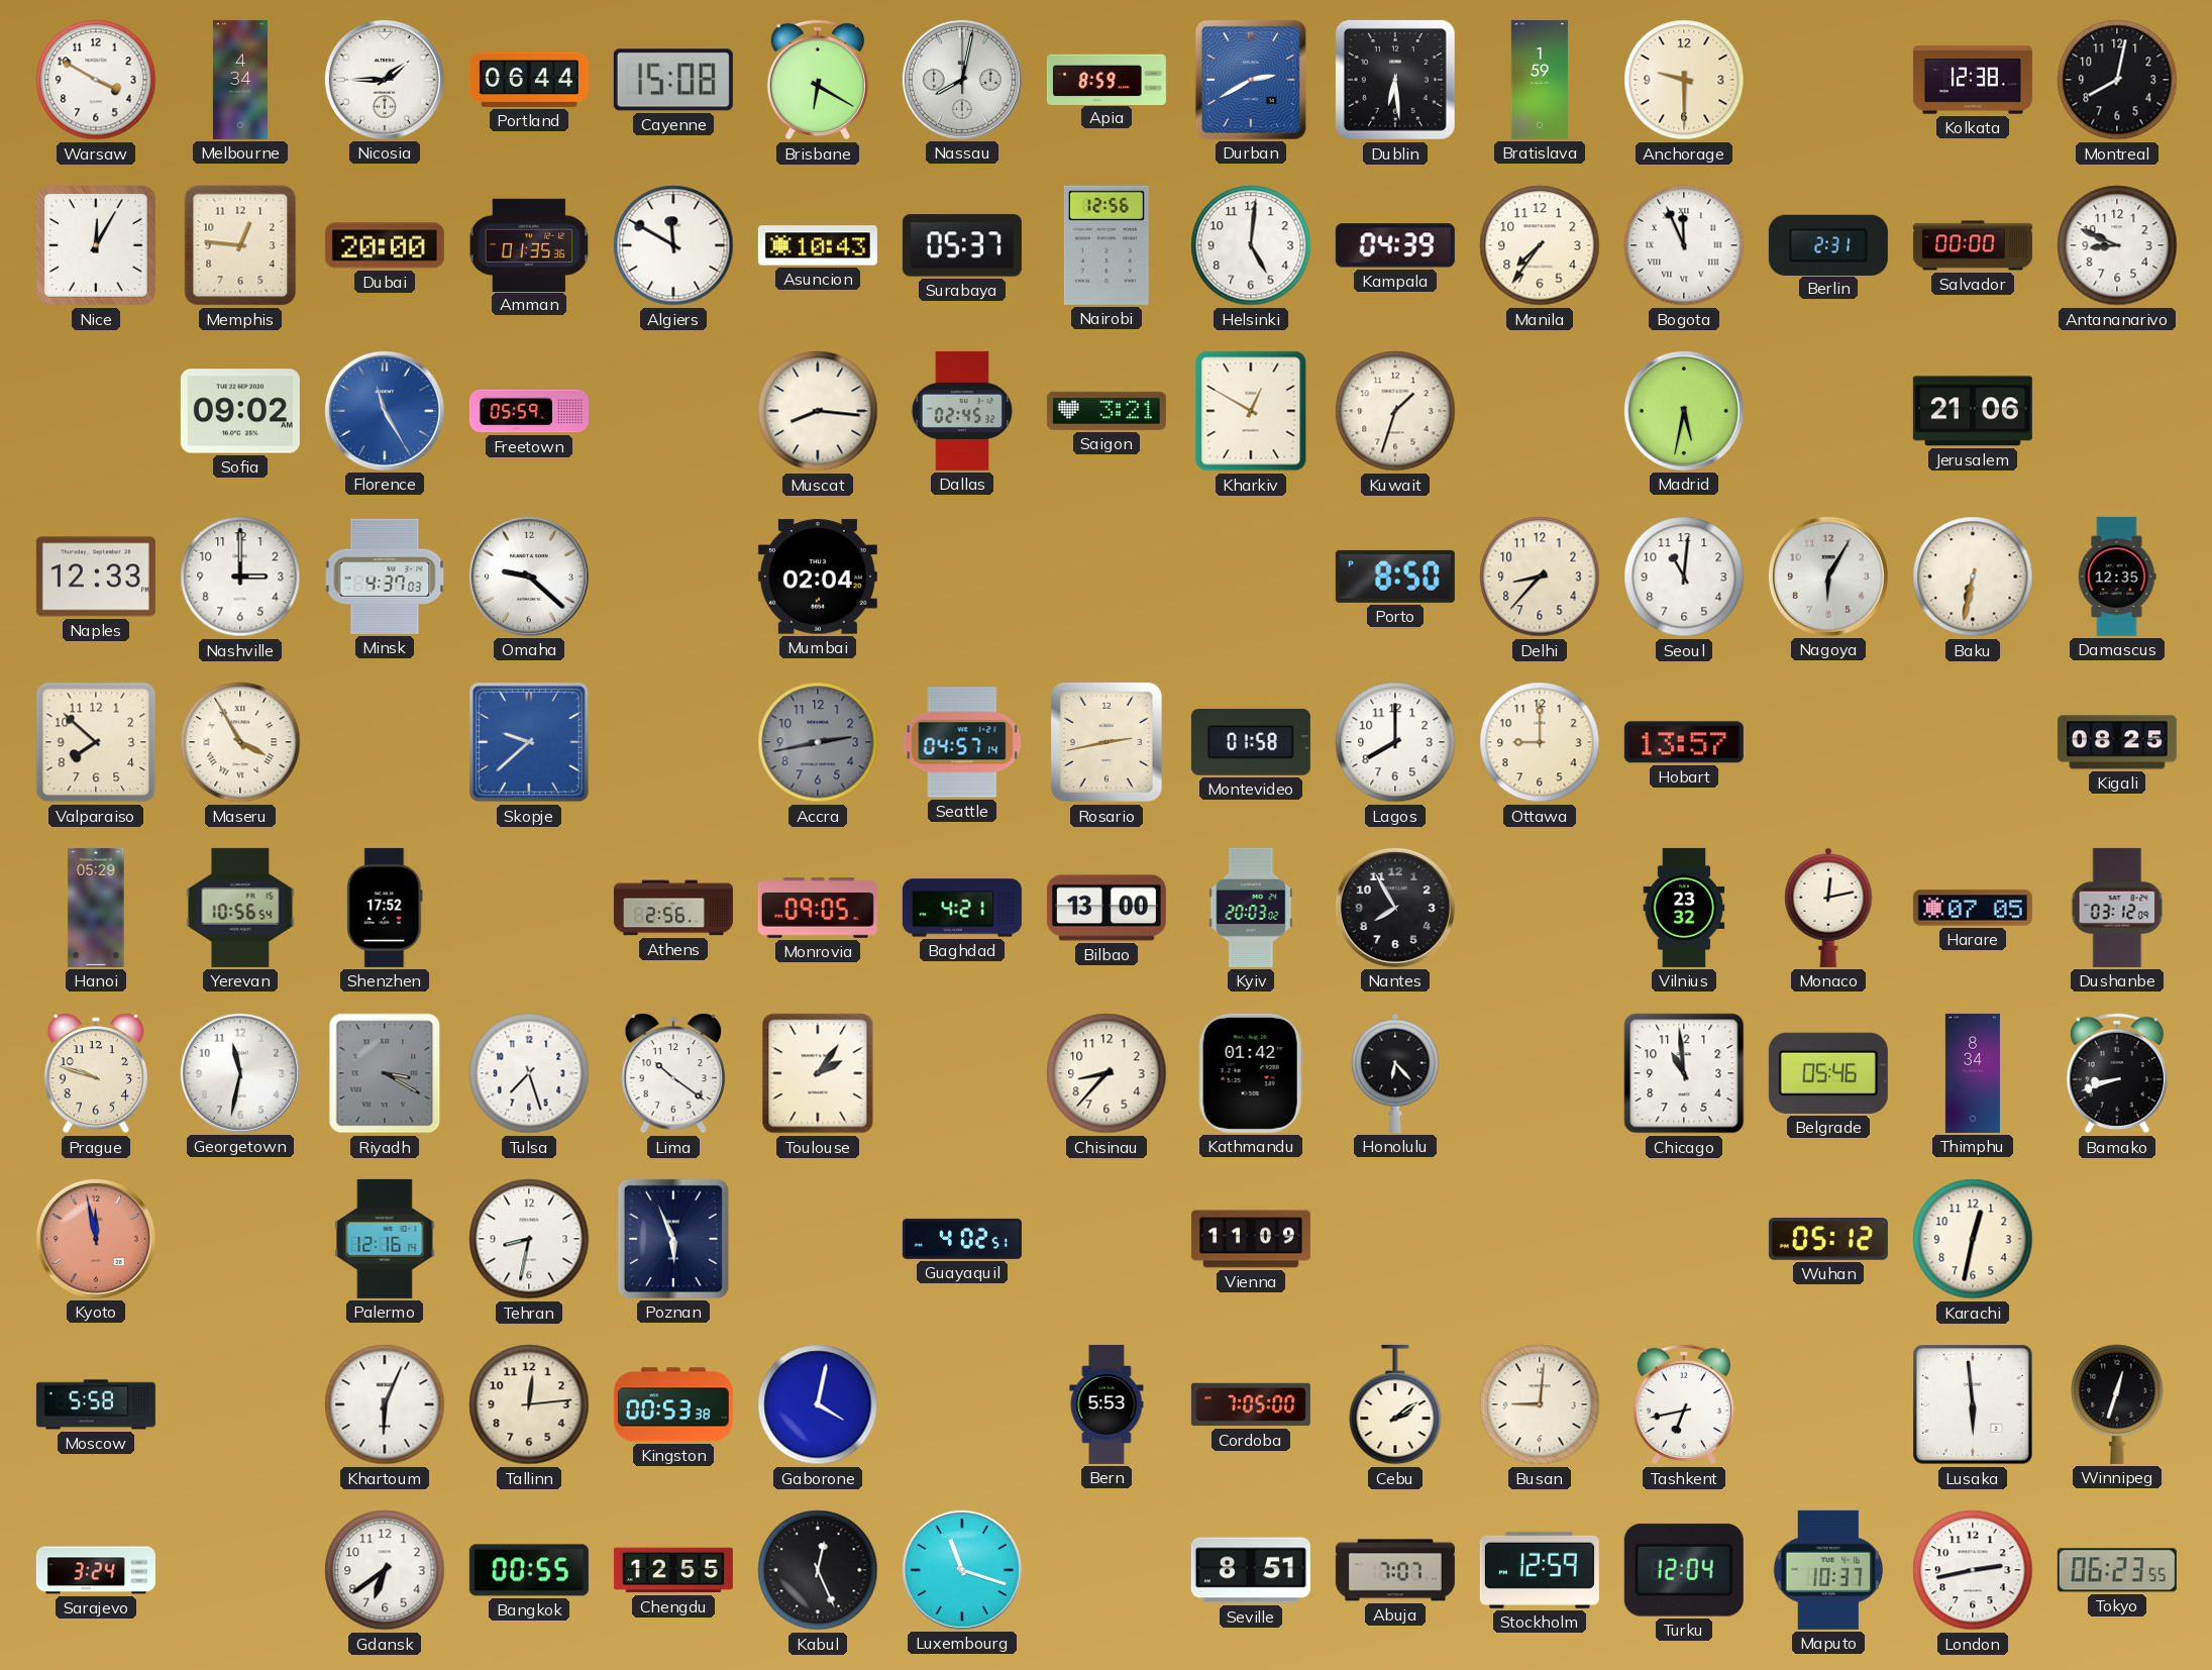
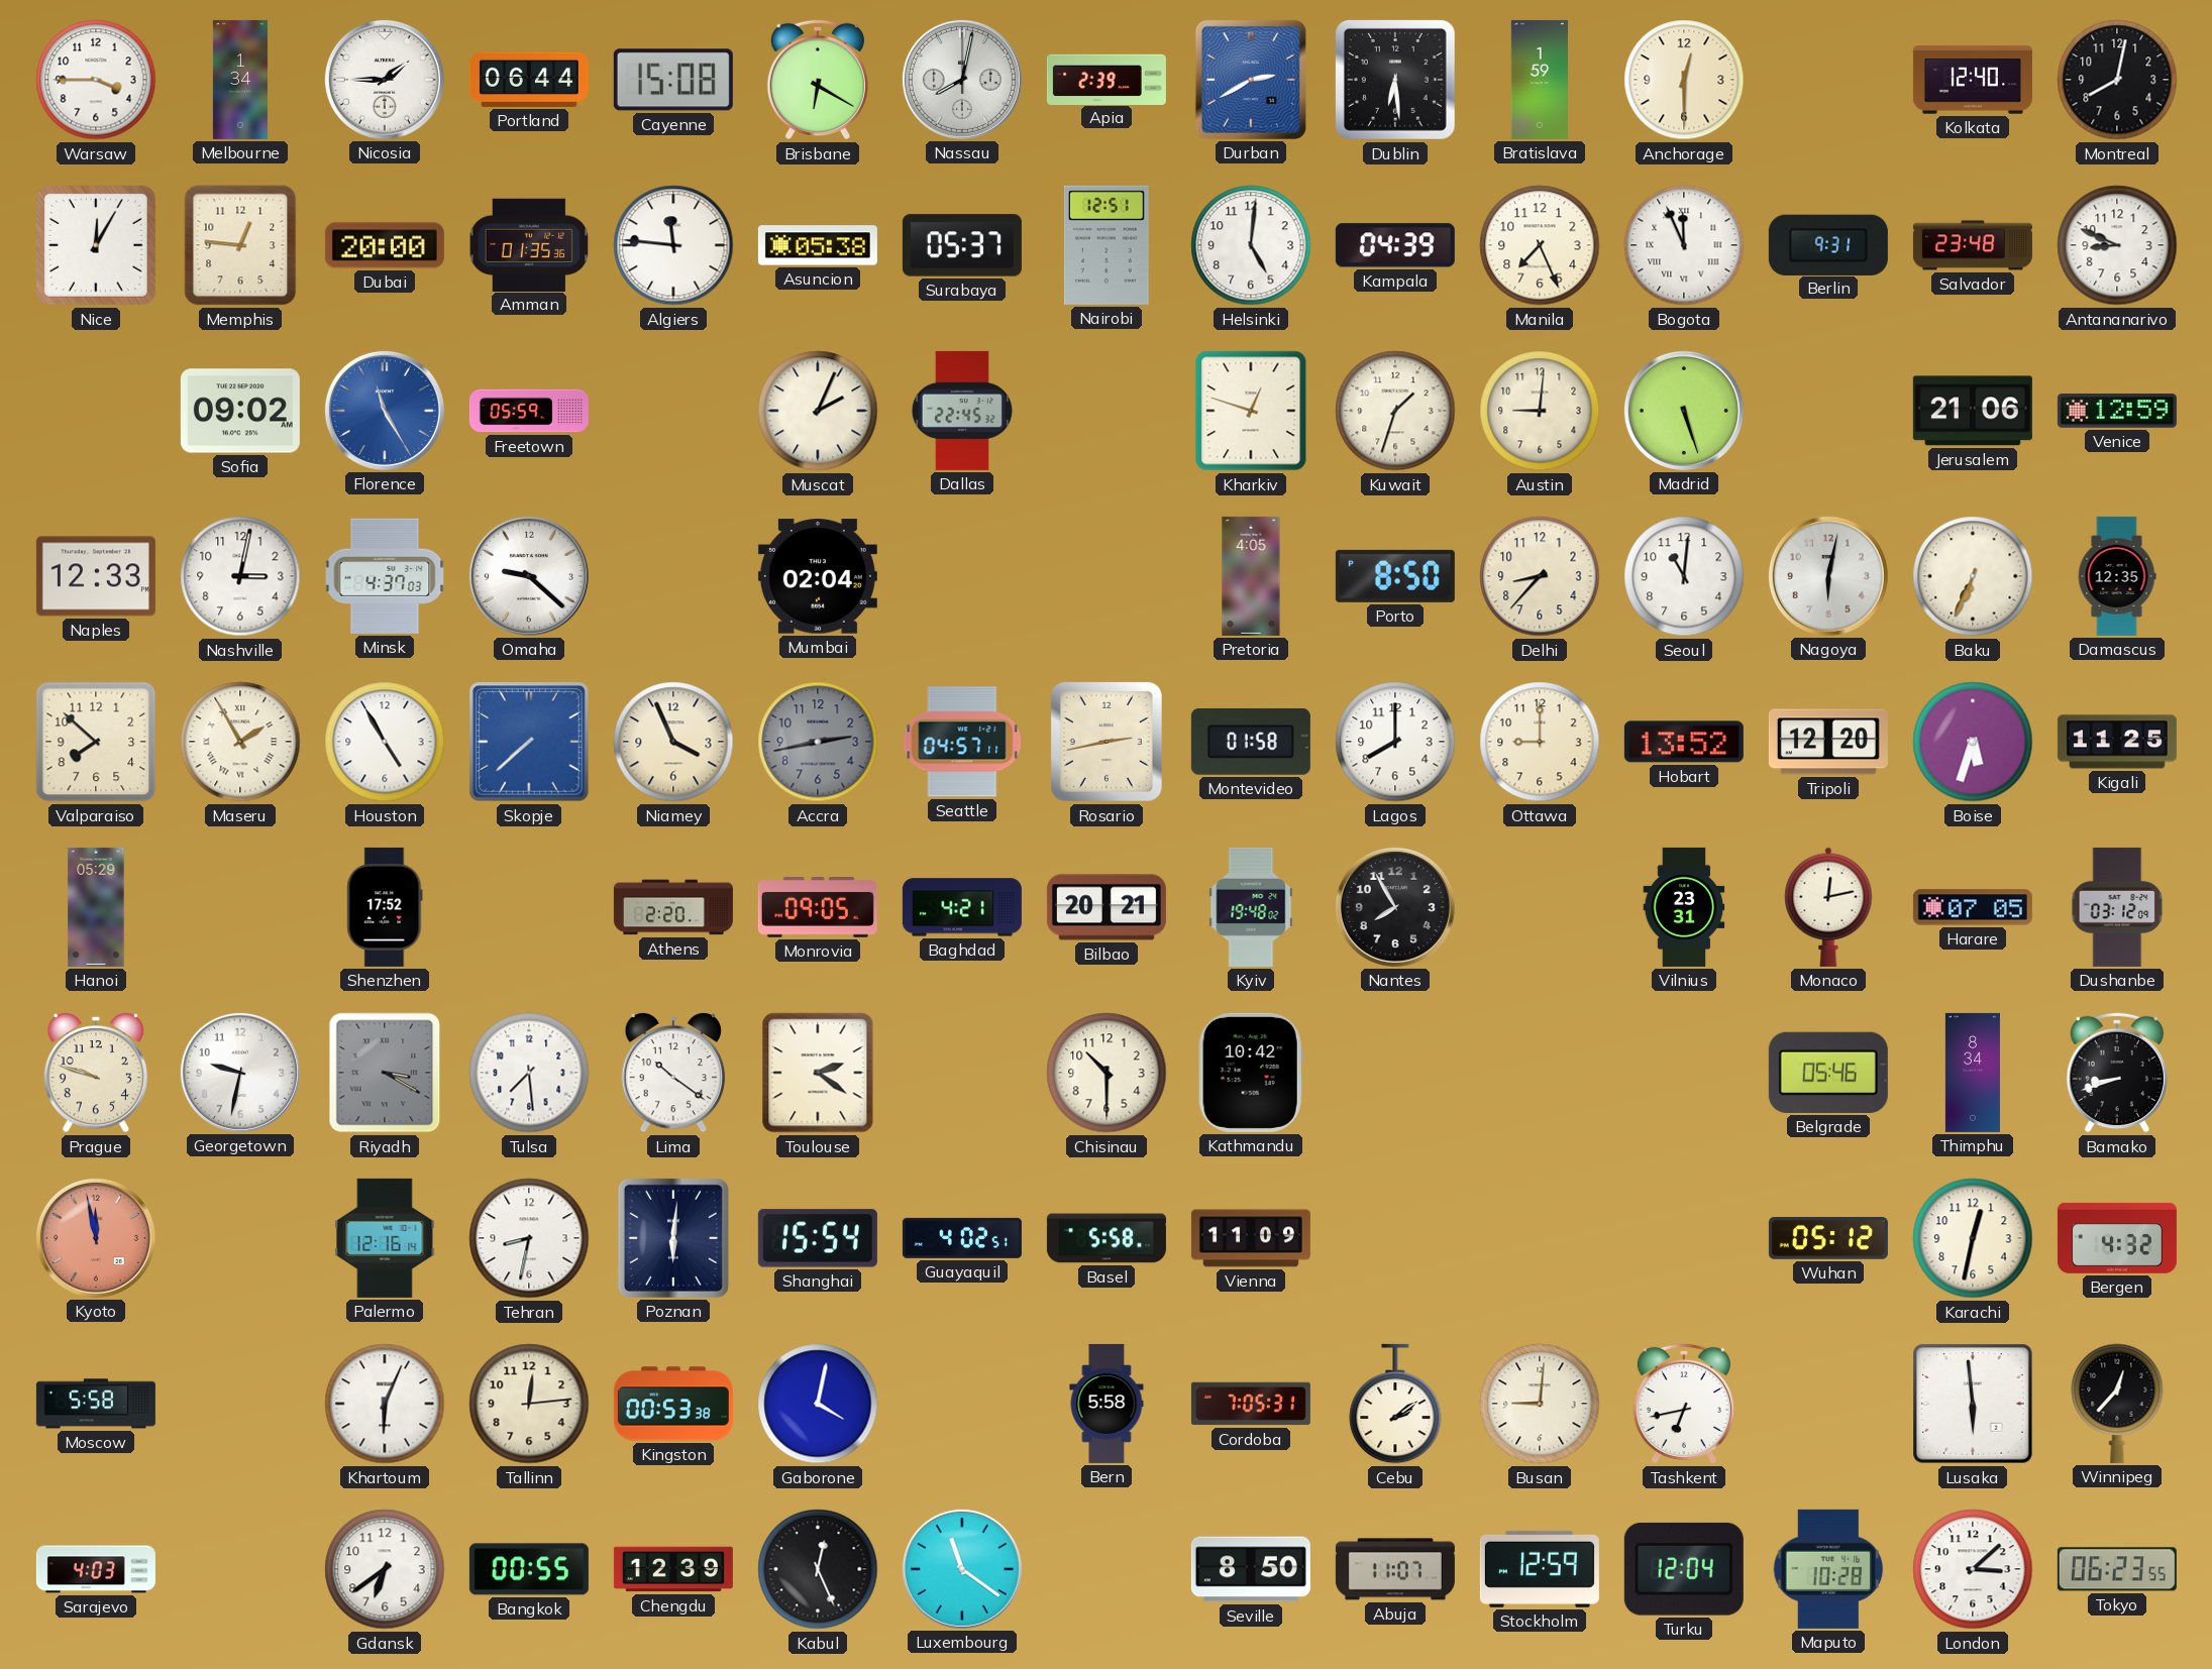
Warsaw: 3:50 -> 3:45
Melbourne: 4:34 -> 1:34
Apia: 8:59 -> 2:39
Anchorage: 9:30 -> 12:30
Kolkata: 12:38 -> 12:40
Algiers: 11:50 -> 11:46
Asuncion: 10:43 -> 05:38
Nairobi: 12:56 -> 12:51
Manila: 7:36 -> 7:26
Berlin: 2:31 -> 9:31
Salvador: 00:00 -> 23:48
Muscat: 8:16 -> 2:04
Dallas: 02:45 -> 22:45
Saigon: 3:21 -> none
Kharkiv: 12:50 -> 12:48
Austin: none -> 9:01
Madrid: 5:32 -> 5:27
Venice: none -> 12:59
Nashville: 3:00 -> 3:02
Pretoria: none -> 4:05
Nagoya: 6:05 -> 6:02
Baku: 6:32 -> 6:34
Maseru: 3:55 -> 1:55
Houston: none -> 4:55
Skopje: 9:38 -> 7:38
Niamey: none -> 3:56
Seattle: 04:57:14 -> 04:57:11
Hobart: 13:57 -> 13:52
Tripoli: none -> 12:20
Boise: none -> 5:33
Kigali: 08:25 -> 11:25
Yerevan: 10:56 -> none
Athens: 2:56 -> 2:20
Bilbao: 13:00 -> 20:21
Kyiv: 20:03 -> 19:48
Vilnius: 23:32 -> 23:31
Georgetown: 11:32 -> 9:32
Tulsa: 7:27 -> 7:29
Toulouse: 2:06 -> 2:21
Chisinau: 8:37 -> 10:30
Kathmandu: 01:42 -> 10:42
Honolulu: 6:23 -> none
Chicago: 10:59 -> none
Poznan: 5:56 -> 6:01
Shanghai: none -> 15:54
Basel: none -> 5:58
Bergen: none -> 4:32
Bern: 5:53 -> 5:58
Cordoba: 7:05:00 -> 7:05:31
Winnipeg: 12:33 -> 12:37
Sarajevo: 3:24 -> 4:03
Chengdu: 12:55 -> 12:39
Luxembourg: 11:18 -> 11:21
Seville: 8:51 -> 8:50
Abuja: 7:07 -> 11:07
Maputo: 10:37 -> 10:28
London: 2:43 -> 3:08
